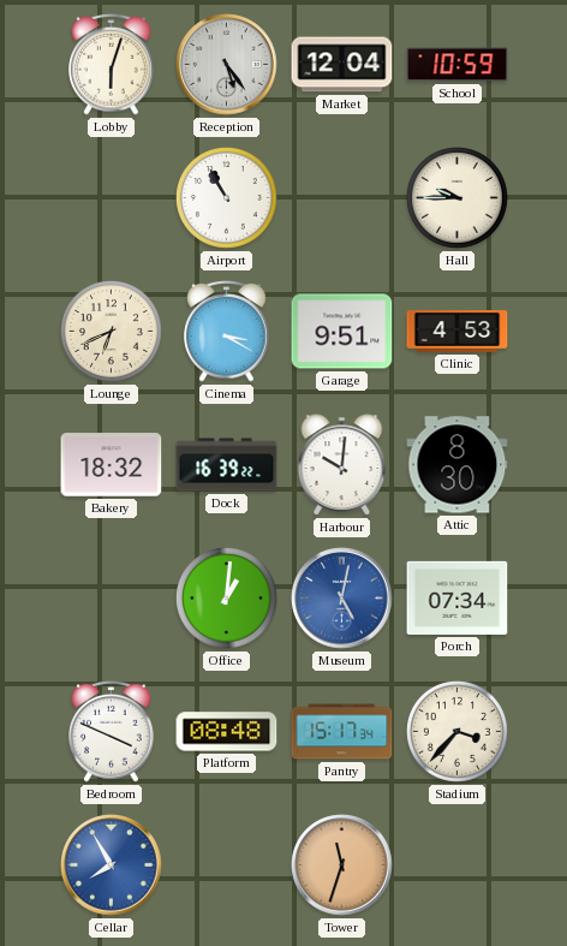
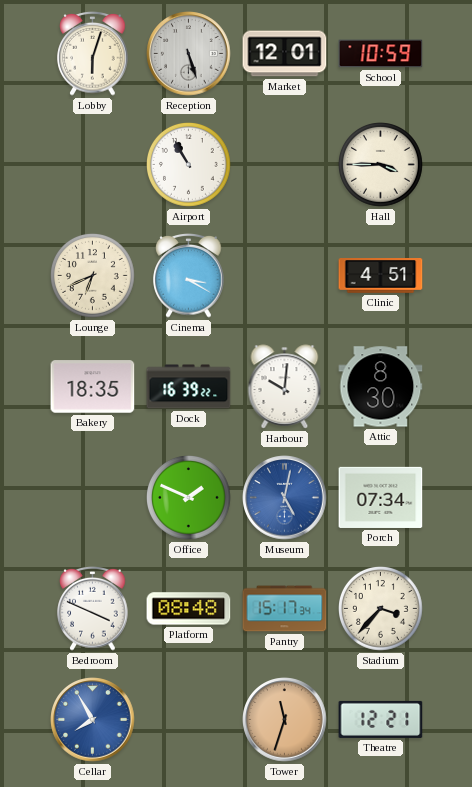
Reception: 5:24 -> 5:27
Market: 12:04 -> 12:01
Hall: 9:45 -> 3:45
Garage: 9:51 -> none
Clinic: 4:53 -> 4:51
Bakery: 18:32 -> 18:35
Office: 1:01 -> 1:49
Theatre: none -> 12:21
